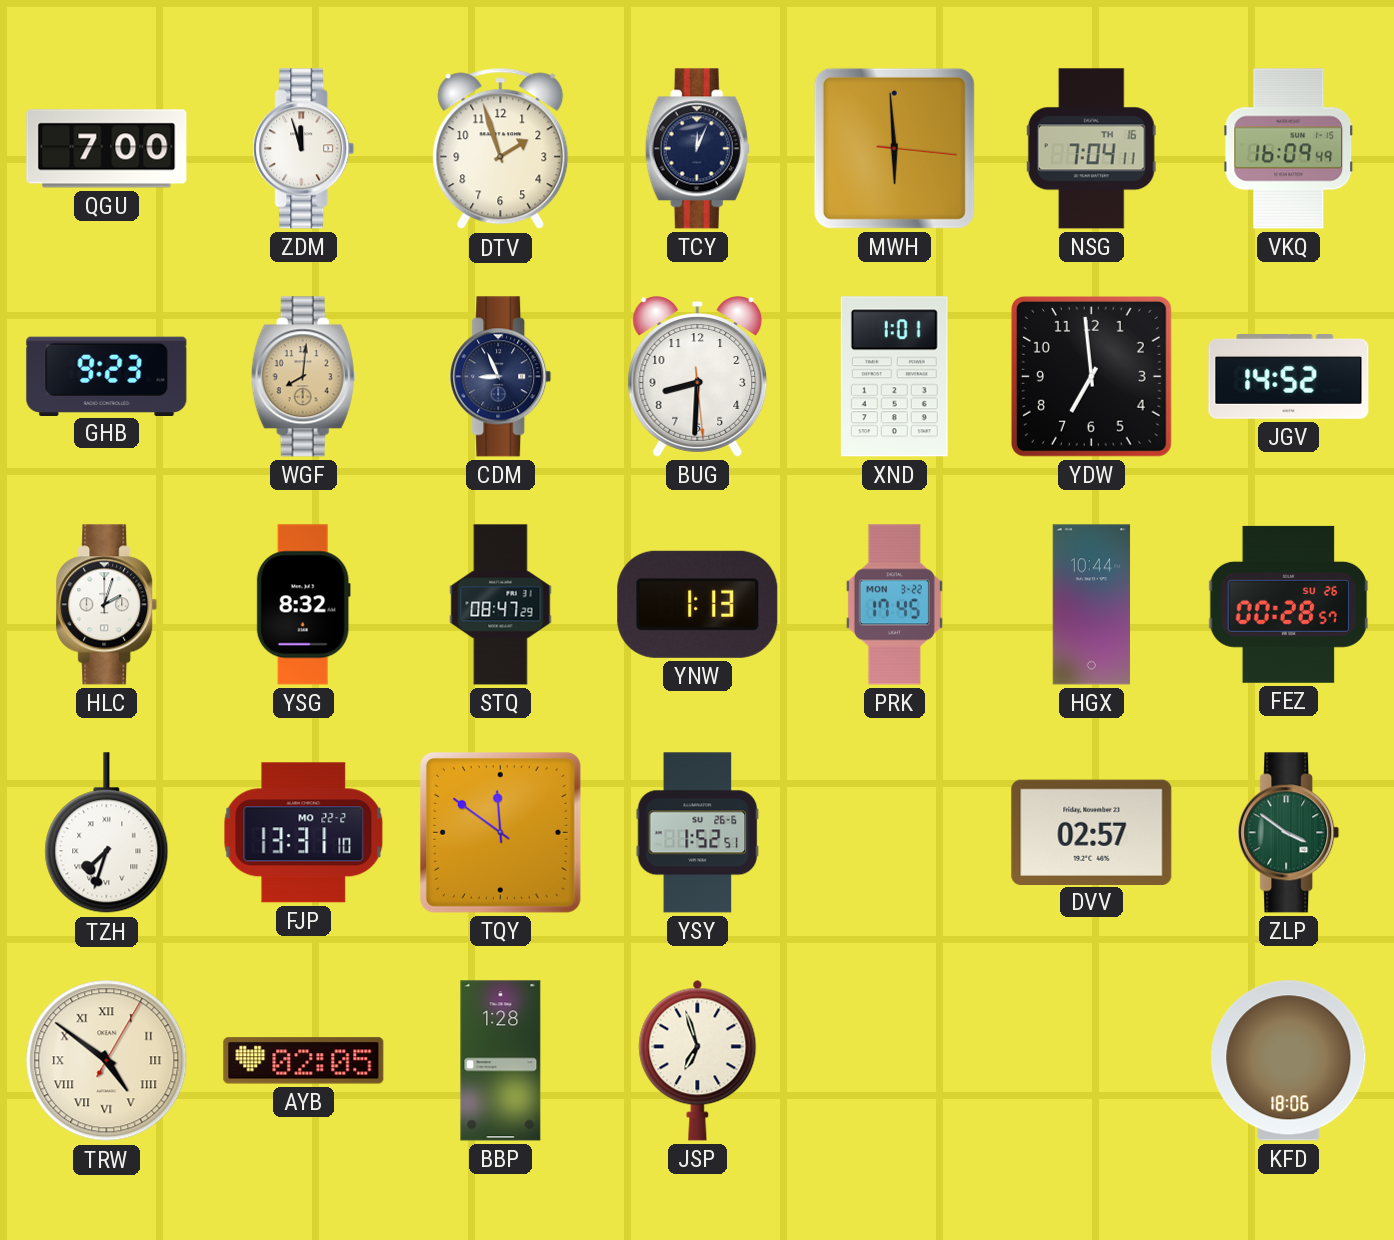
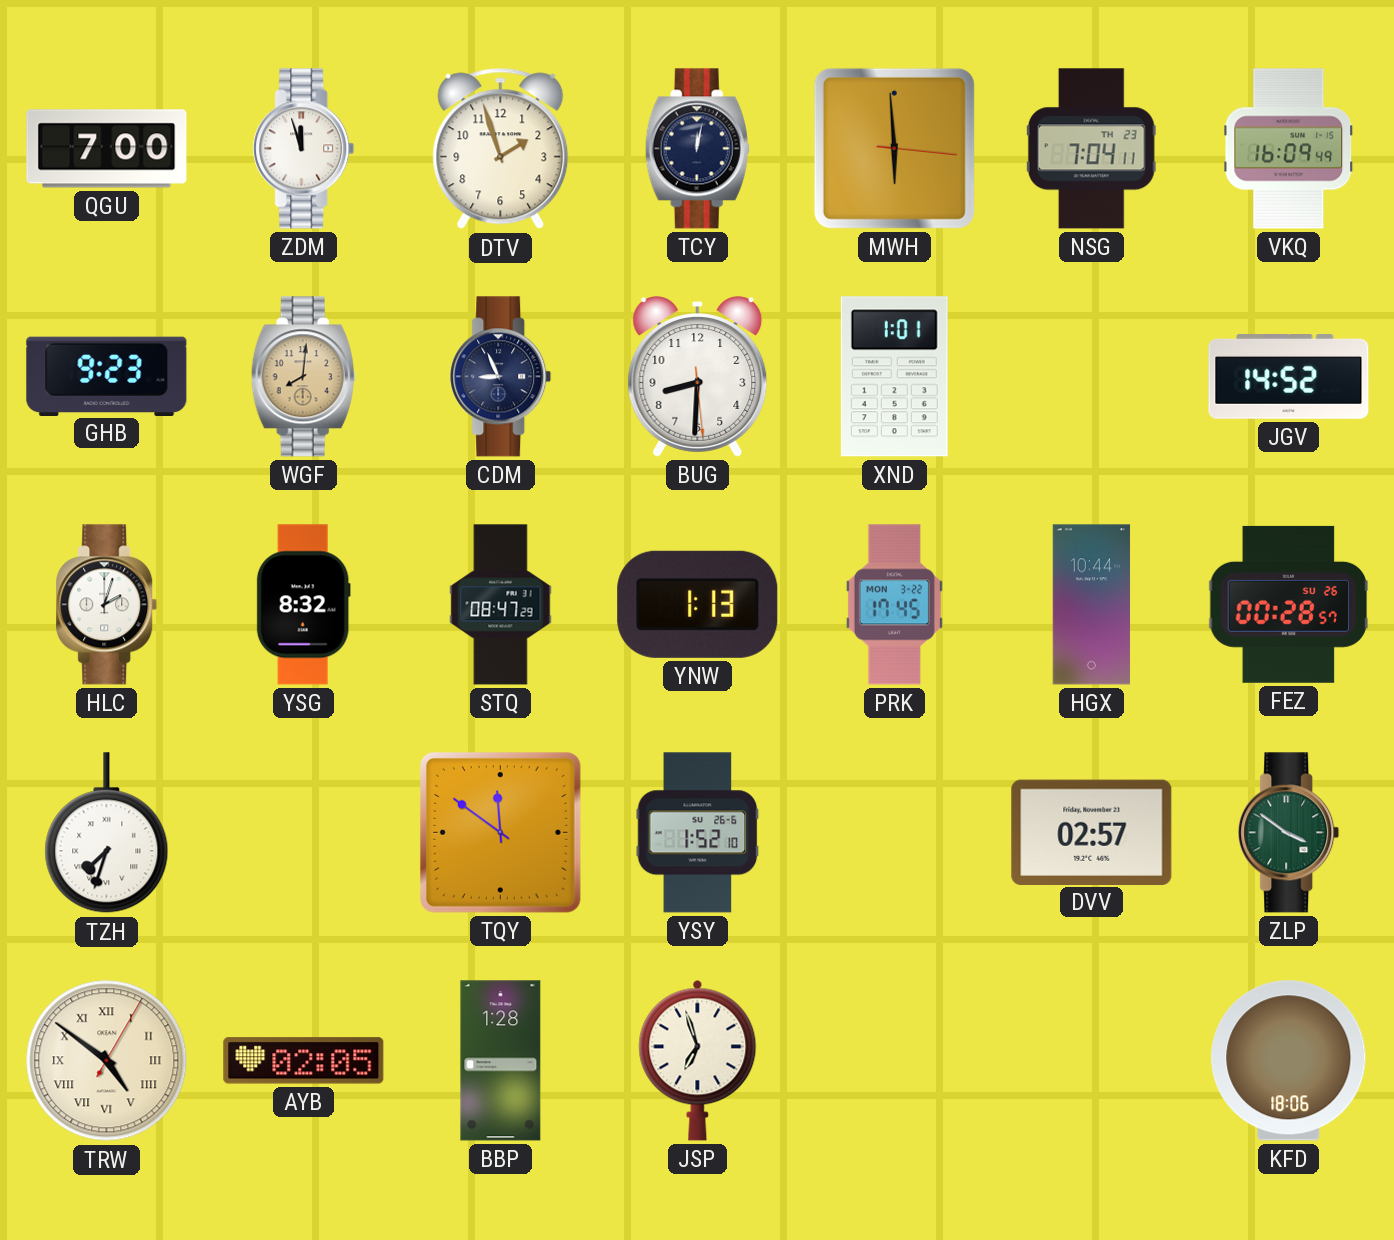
TCY: 12:04 -> 12:02
NSG date: TH 16 -> TH 23
YDW: 6:59 -> none
FJP: 13:31 -> none
YSY: 1:52:51 -> 1:52:10
